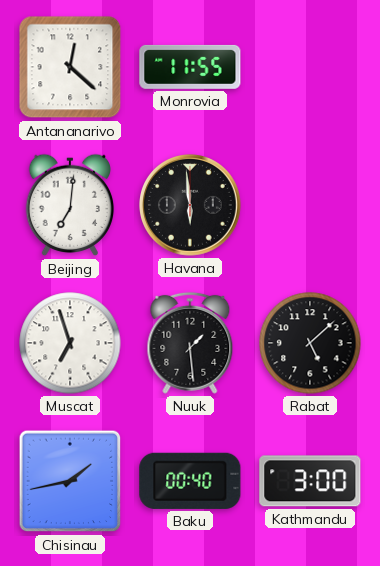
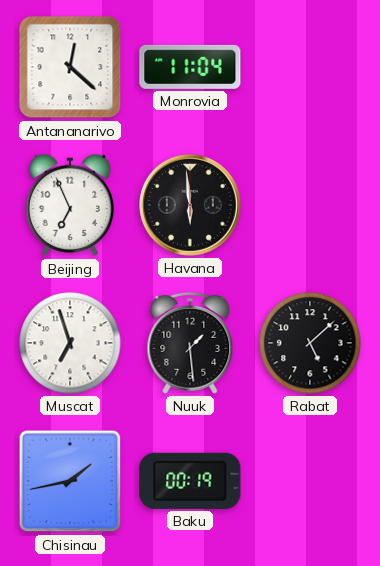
Monrovia: 11:55 -> 11:04
Beijing: 7:01 -> 6:56
Baku: 00:40 -> 00:19
Kathmandu: 3:00 -> none
